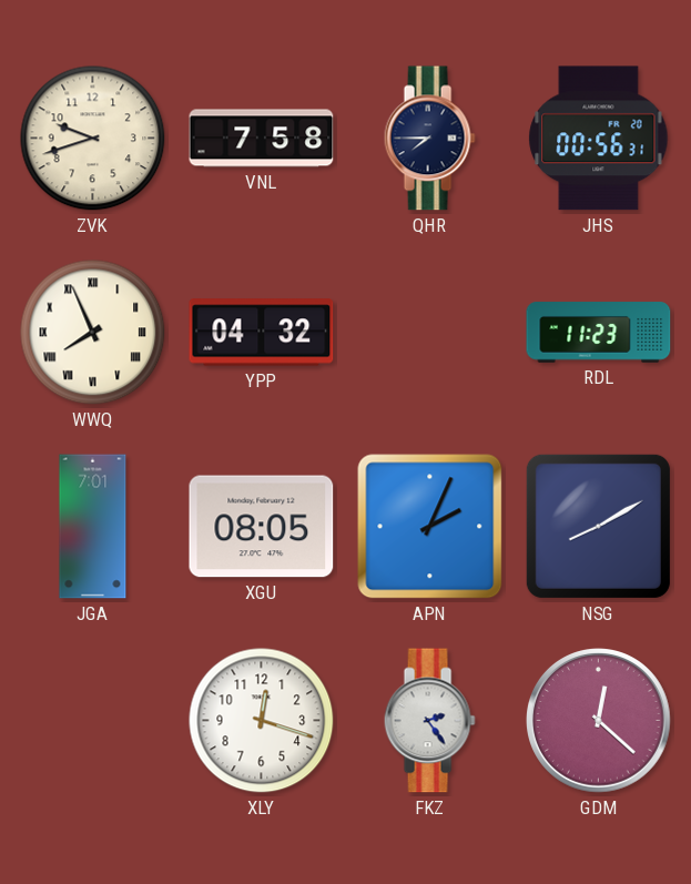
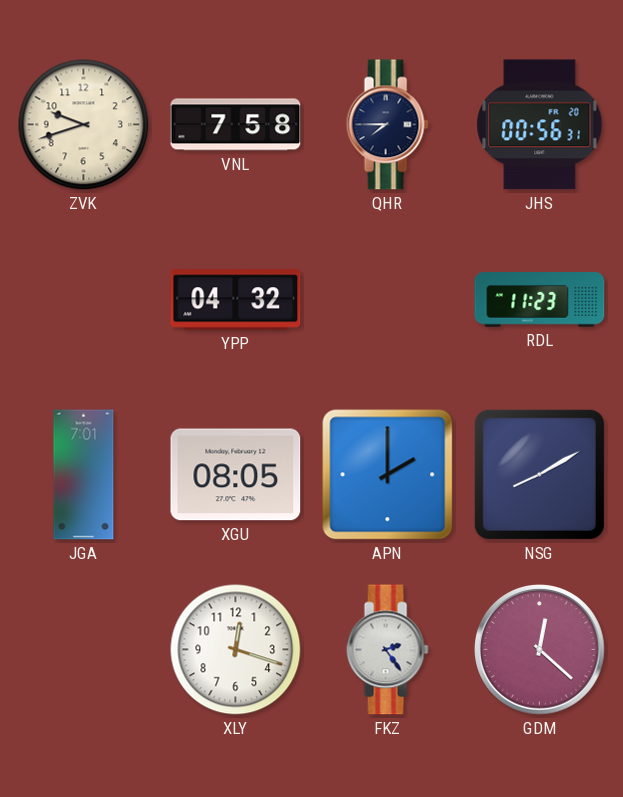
WWQ: 7:56 -> none
APN: 2:04 -> 2:00
